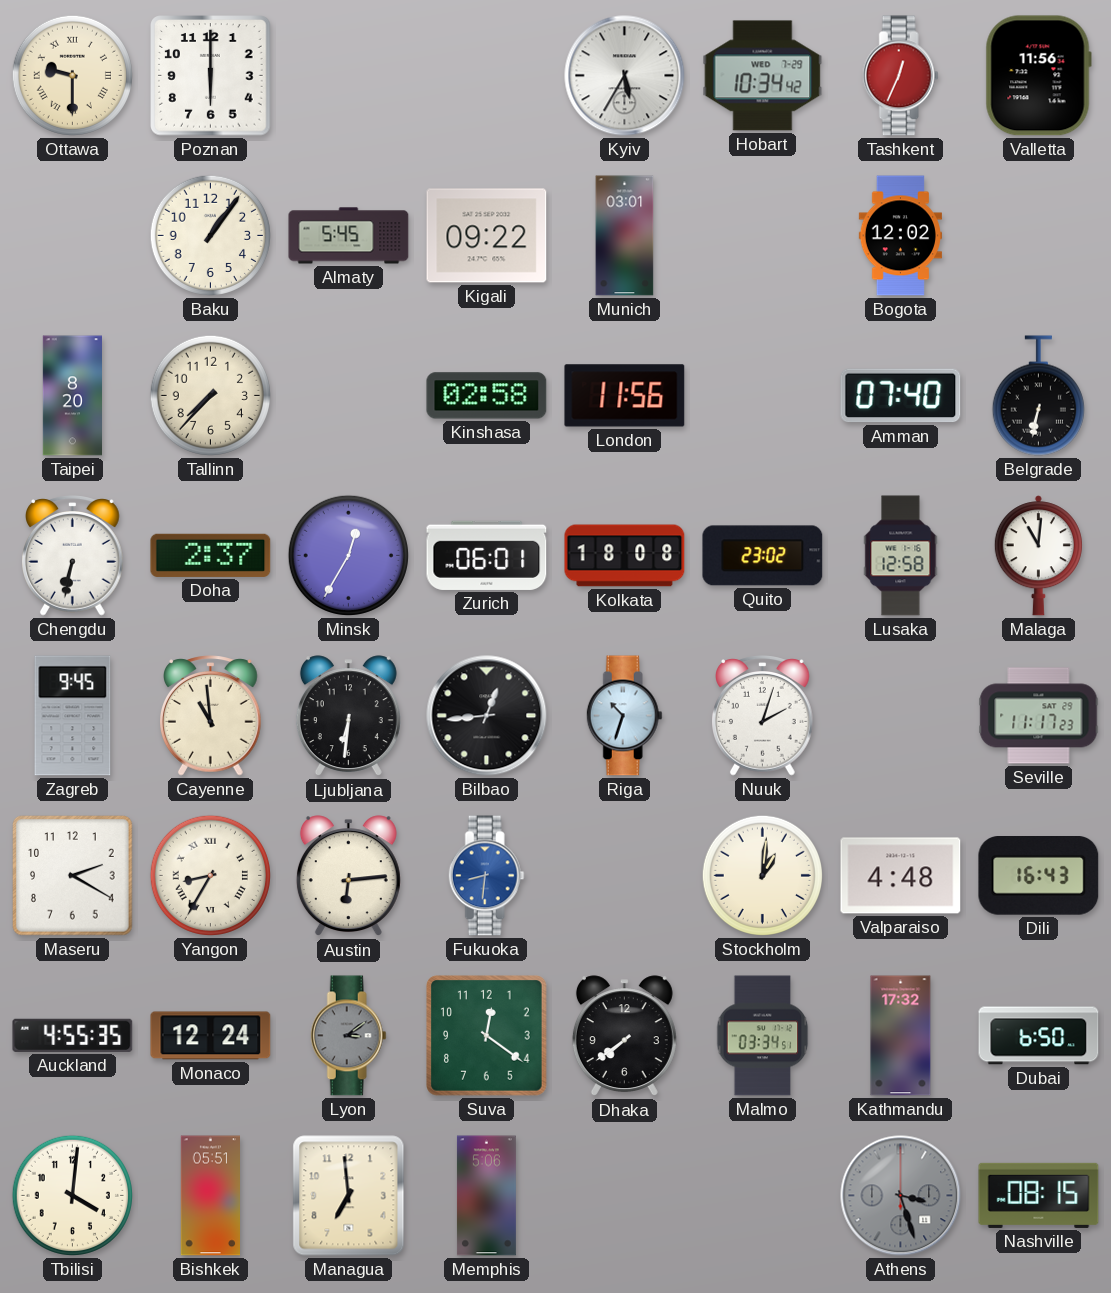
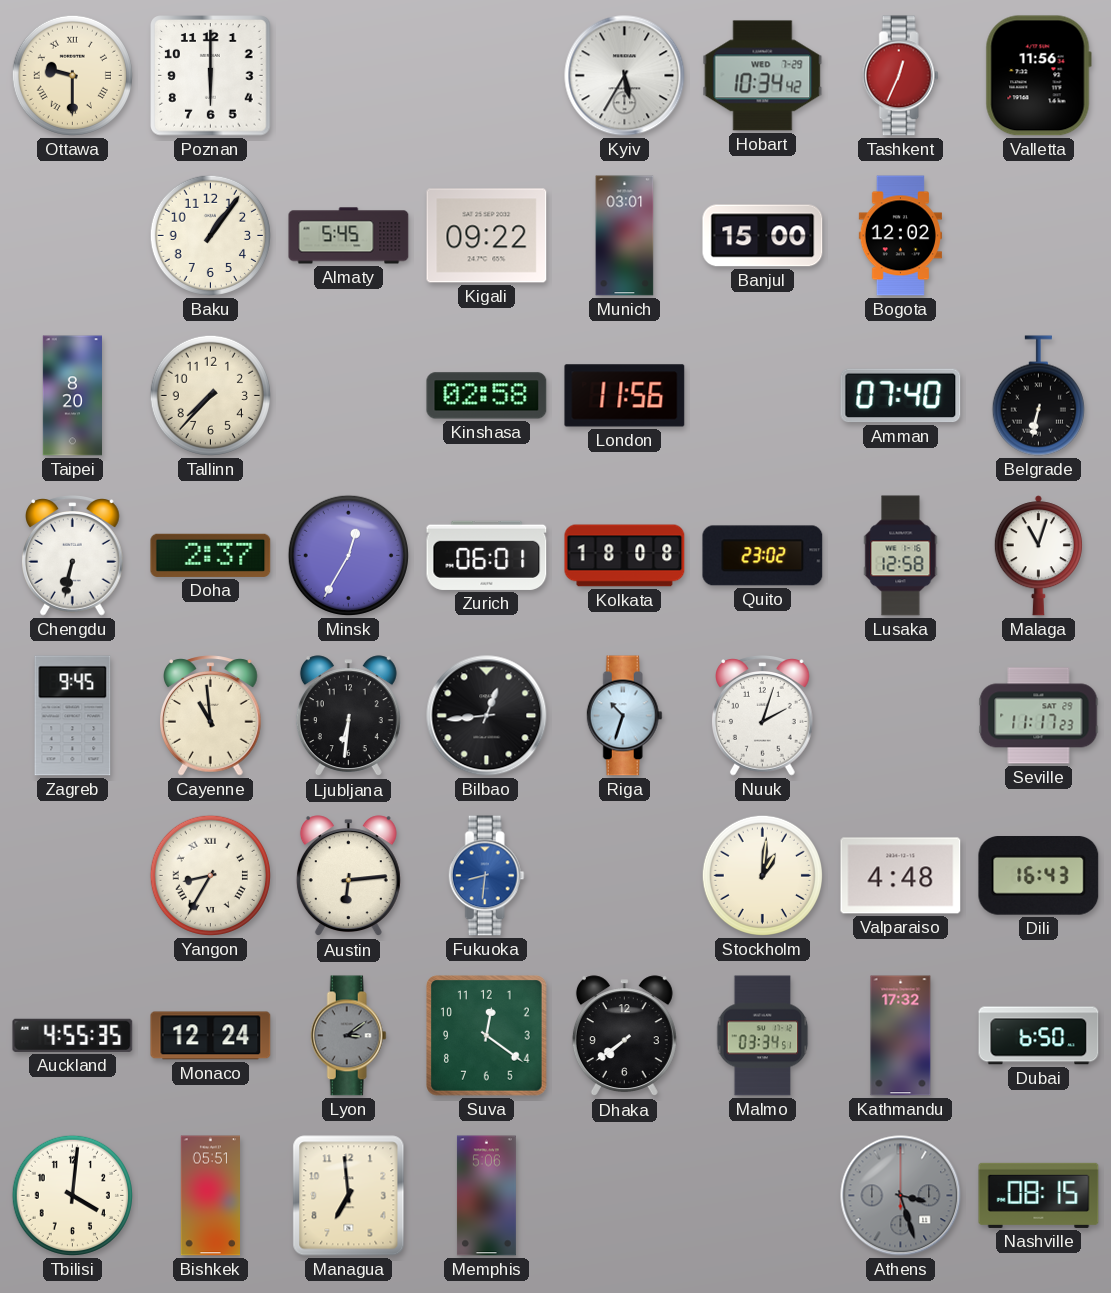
Banjul: none -> 15:00
Malaga: 11:01 -> 11:03
Maseru: 2:20 -> none
